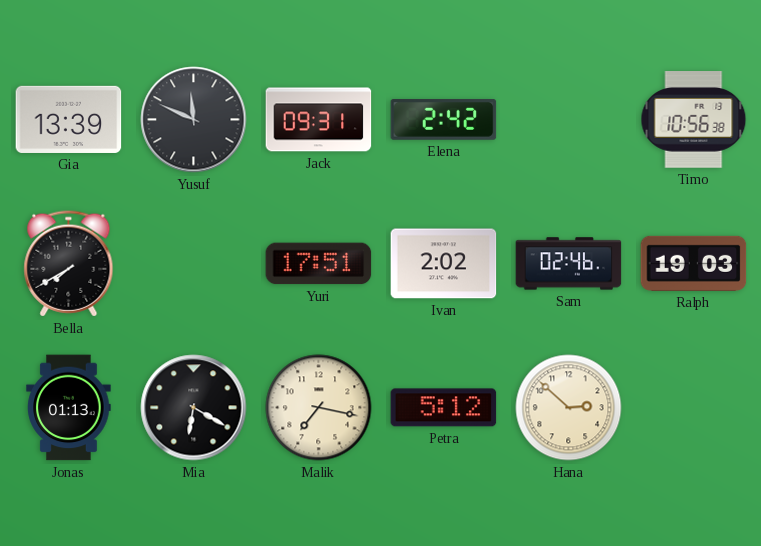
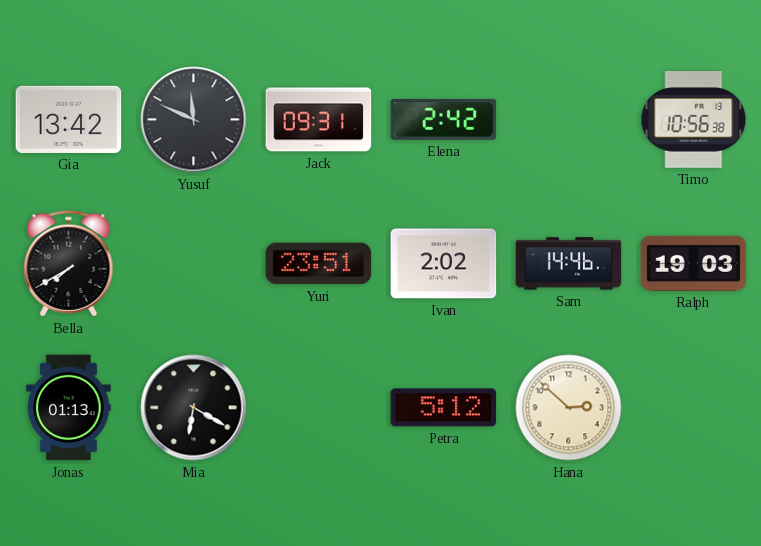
Gia: 13:39 -> 13:42
Yuri: 17:51 -> 23:51
Sam: 02:46 -> 14:46
Malik: 7:17 -> none
